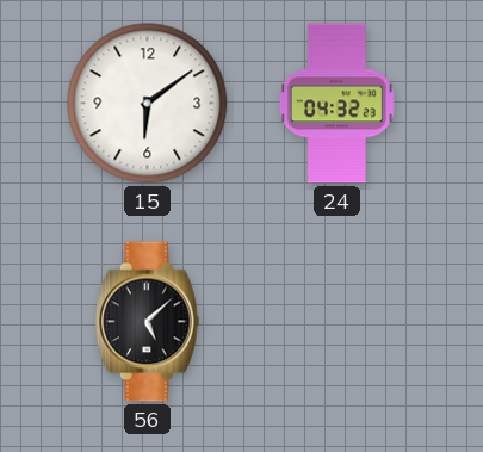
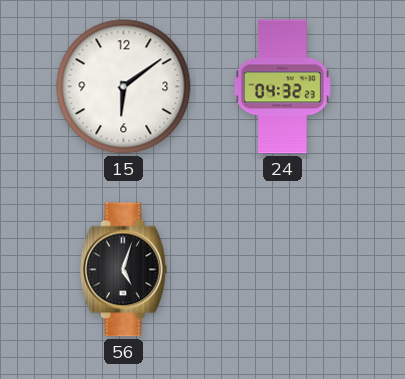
56: 5:08 -> 5:03
